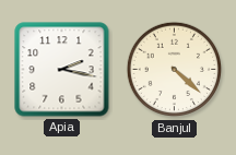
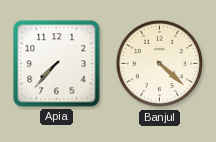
Apia: 2:17 -> 7:37
